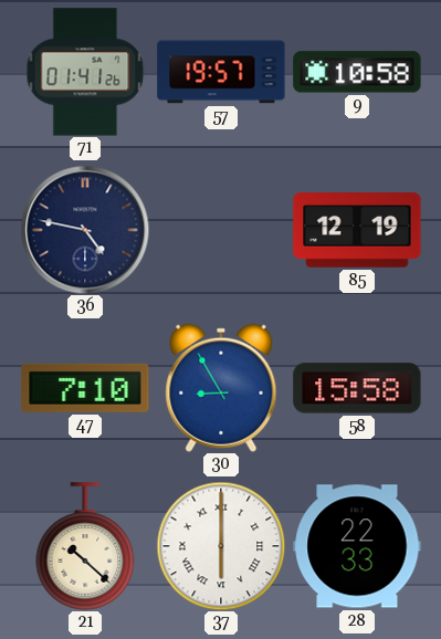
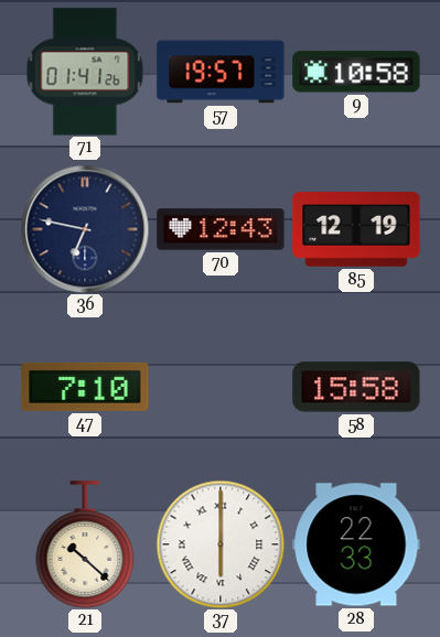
36: 4:47 -> 6:47
70: none -> 12:43
30: 8:55 -> none
